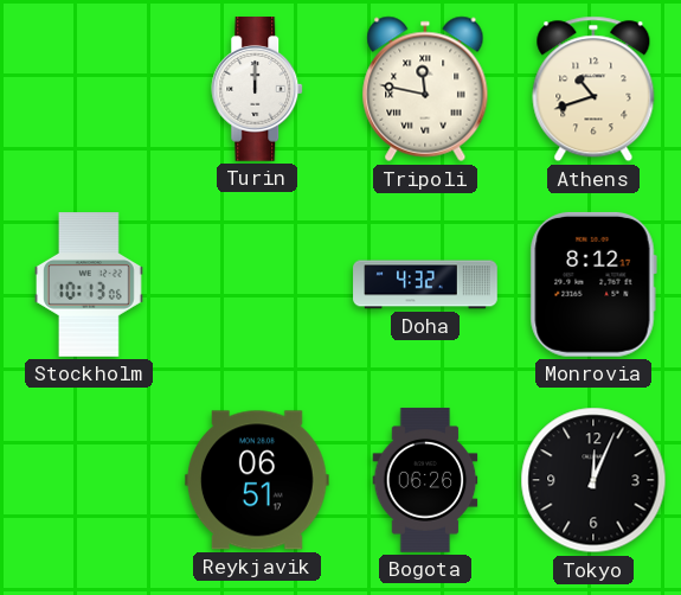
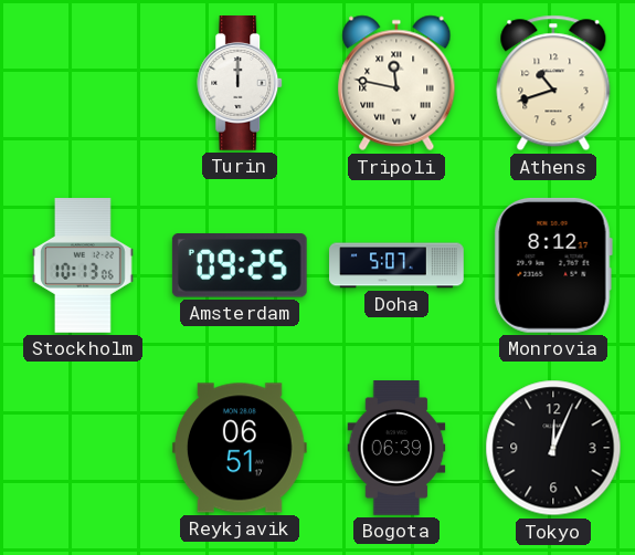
Amsterdam: none -> 09:25
Doha: 4:32 -> 5:07
Bogota: 06:26 -> 06:39
